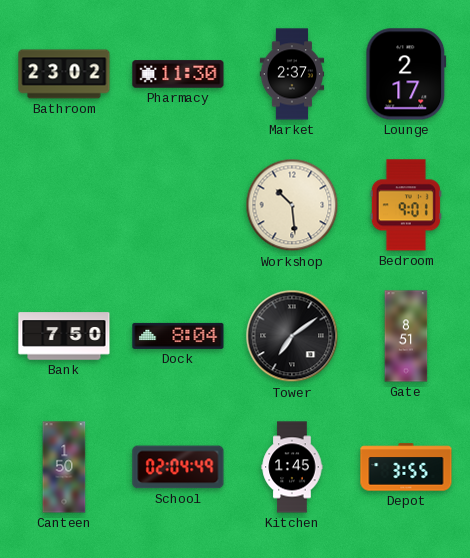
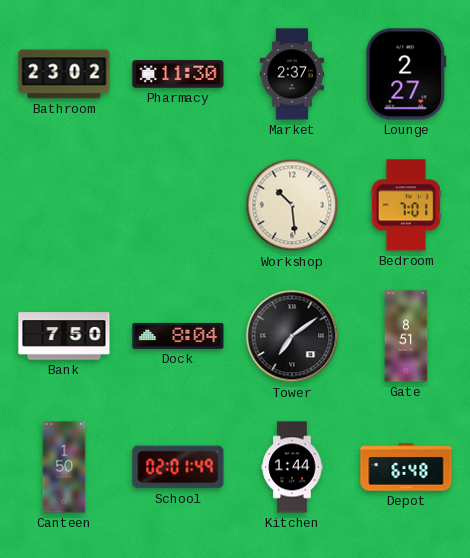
Lounge: 2:17 -> 2:27
Bedroom: 9:01 -> 7:01
School: 02:04 -> 02:01
Kitchen: 1:45 -> 1:44
Depot: 3:55 -> 6:48
